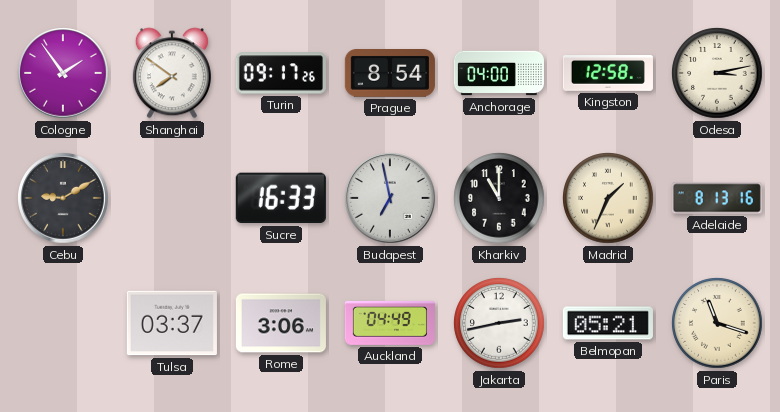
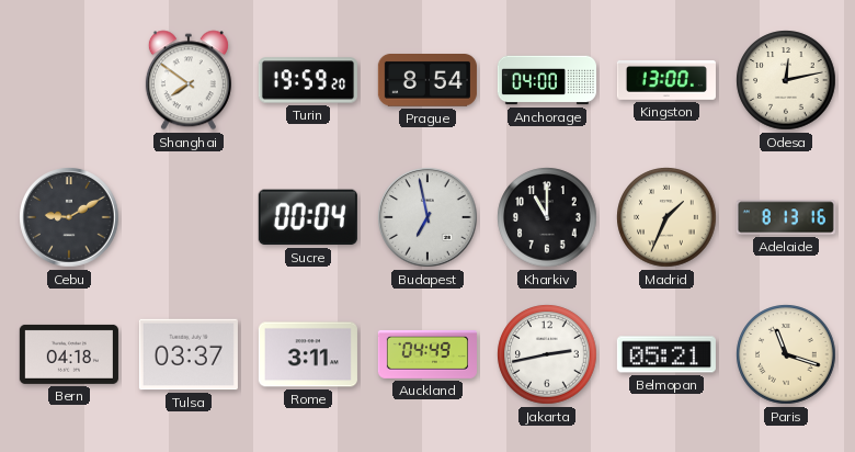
Cologne: 1:54 -> none
Turin: 09:17 -> 19:59
Kingston: 12:58 -> 13:00
Odesa: 3:13 -> 12:13
Sucre: 16:33 -> 00:04
Bern: none -> 04:18
Rome: 3:06 -> 3:11
